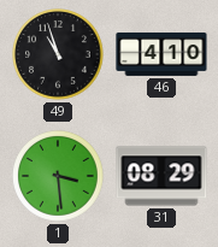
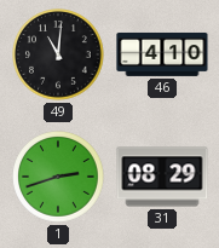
49: 10:57 -> 11:01
1: 3:29 -> 2:42
